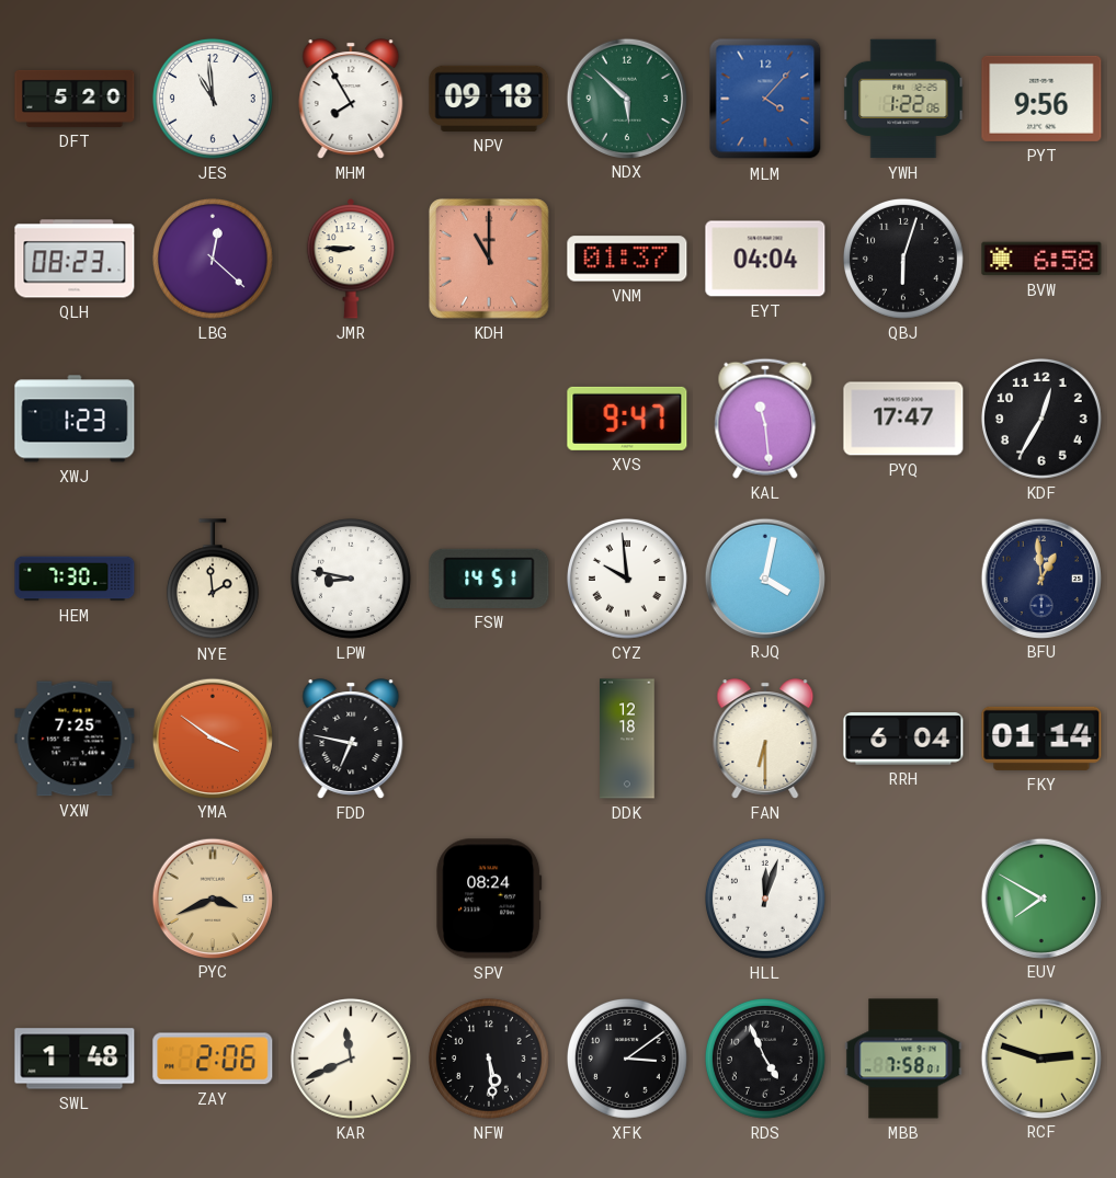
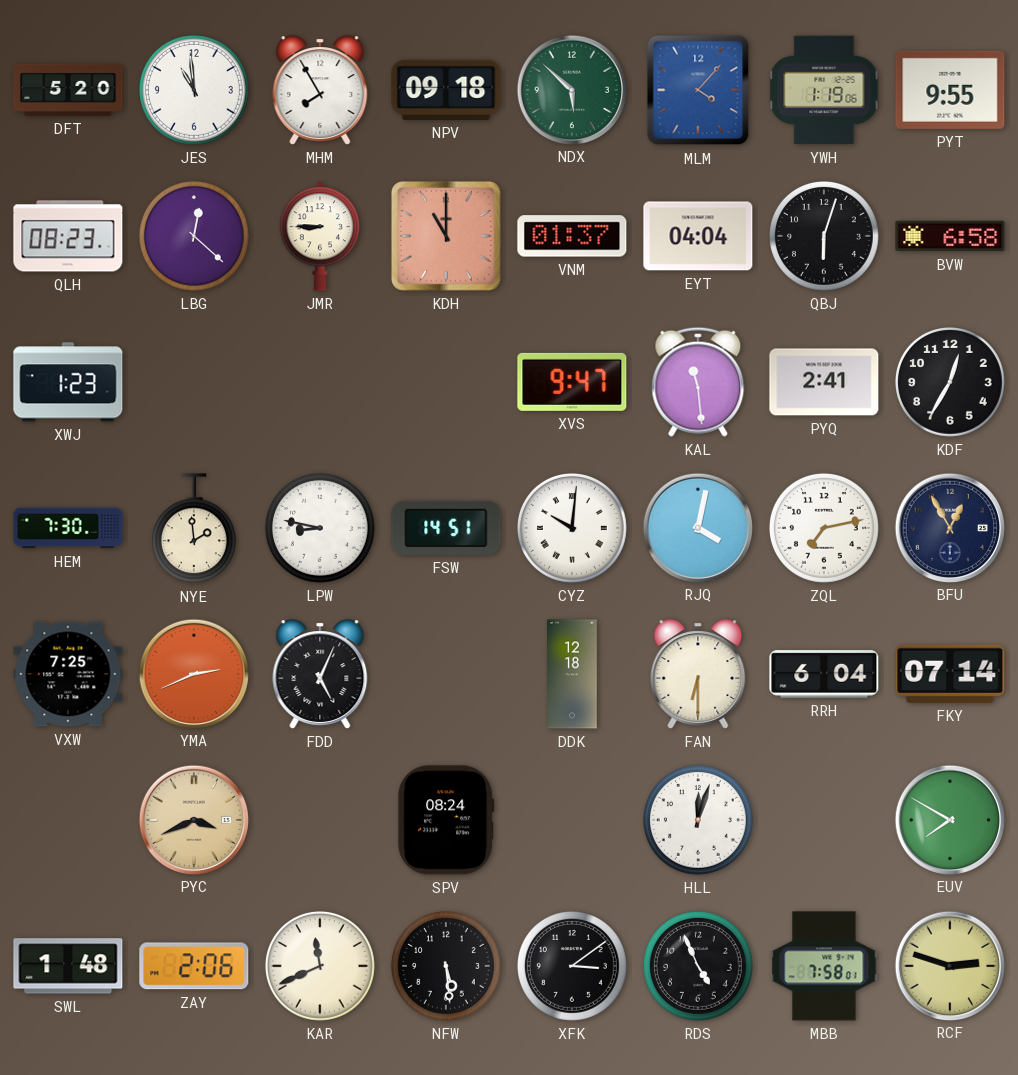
YWH: 1:22 -> 1:19
PYT: 9:56 -> 9:55
PYQ: 17:47 -> 2:41
CYZ: 9:59 -> 10:01
ZQL: none -> 7:13
BFU: 12:59 -> 12:55
YMA: 3:51 -> 2:41
FDD: 6:47 -> 5:04
FKY: 01:14 -> 07:14
